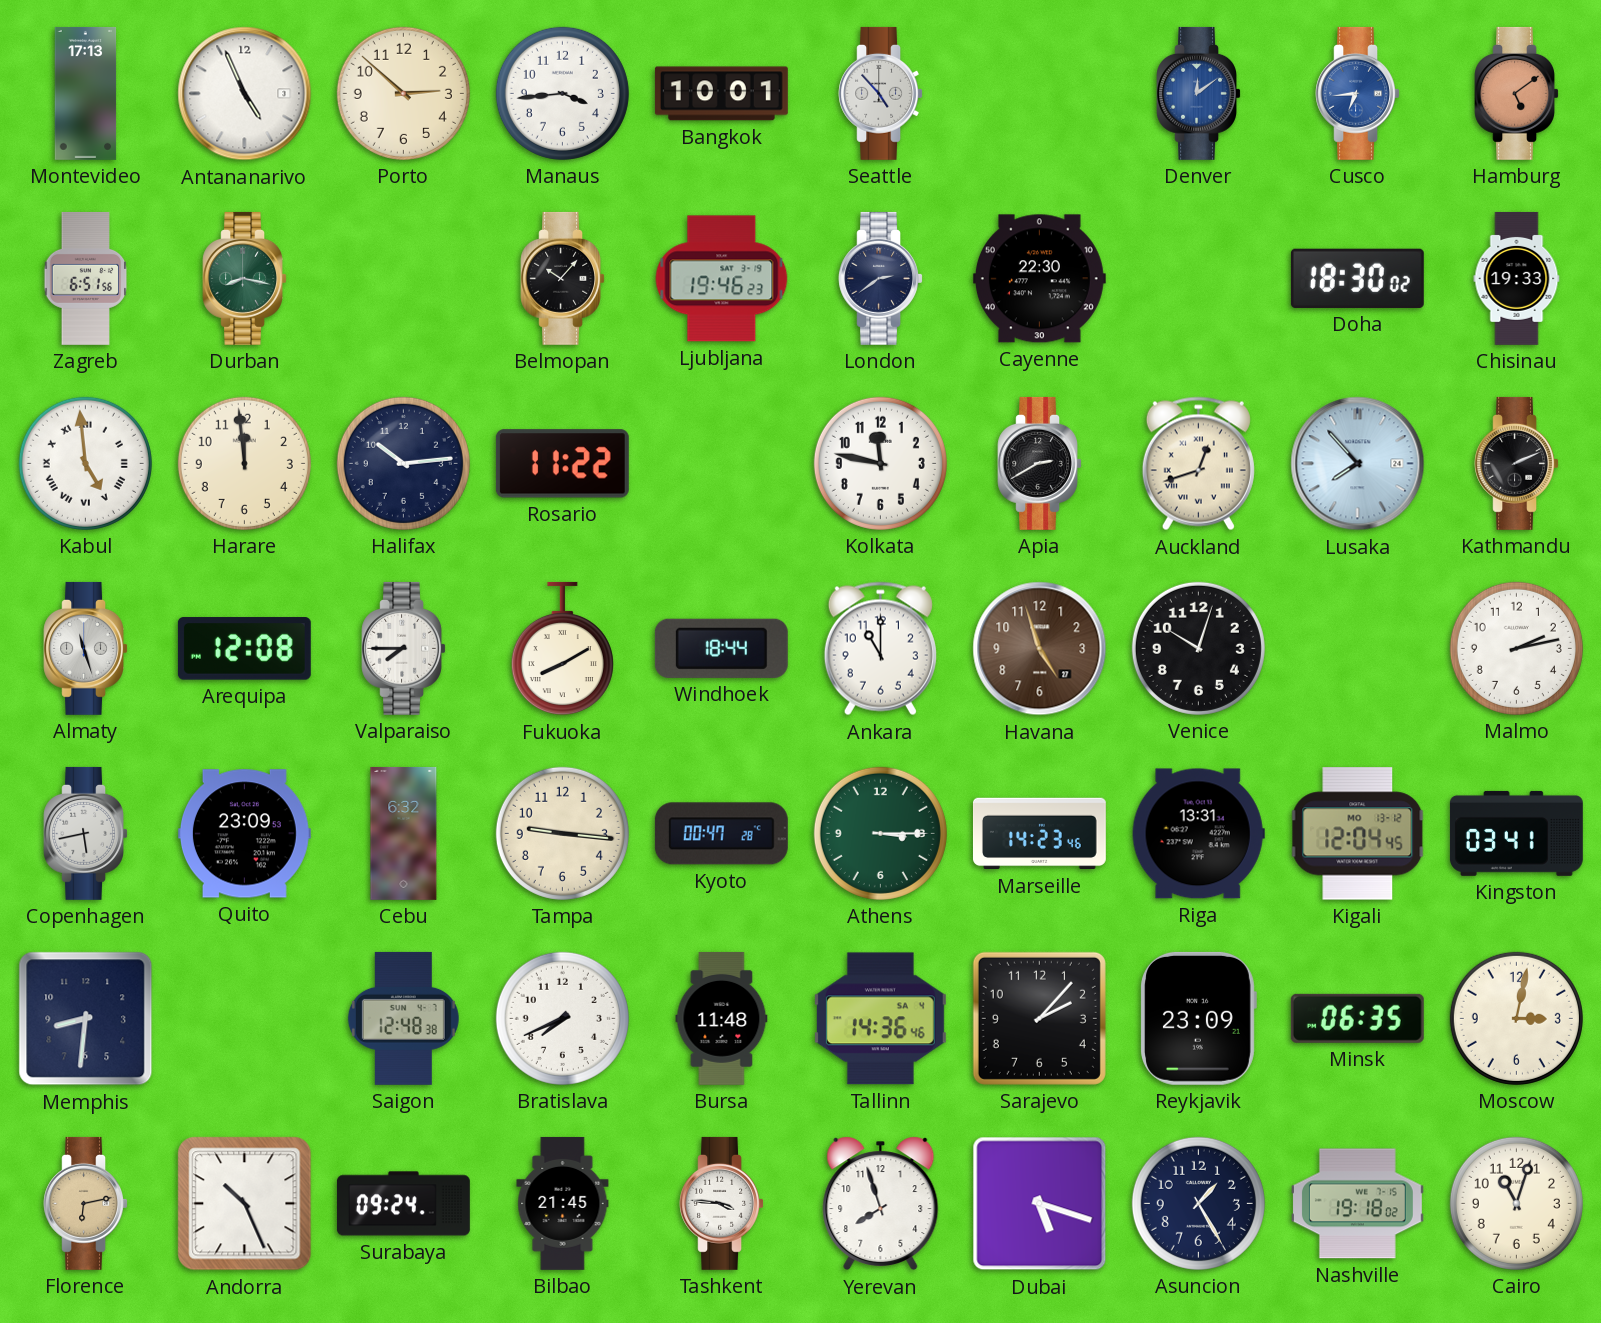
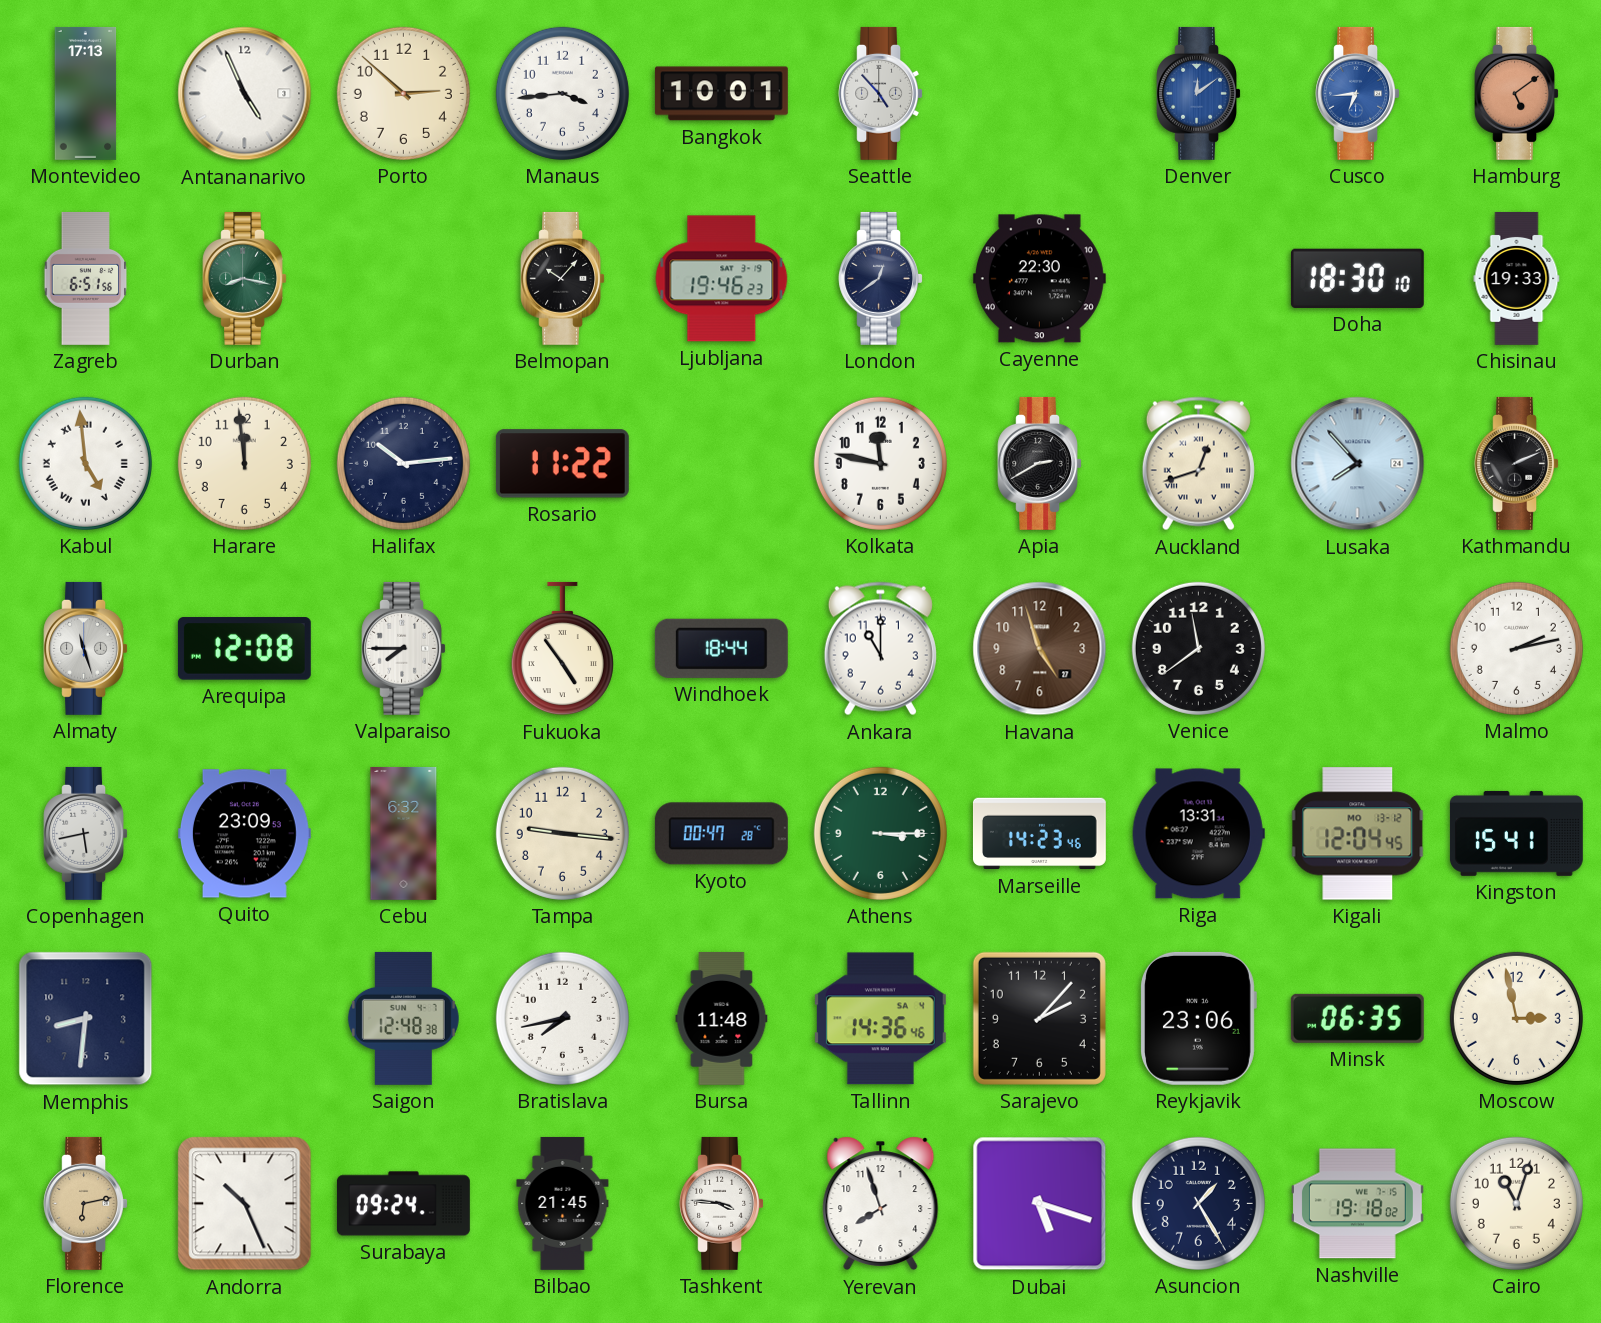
London: 2:39 -> 12:39
Doha: 18:30:02 -> 18:30:10
Fukuoka: 8:10 -> 4:54
Venice: 10:03 -> 11:39
Kingston: 03:41 -> 15:41
Bratislava: 7:41 -> 7:43
Reykjavik: 23:09 -> 23:06
Moscow: 3:02 -> 2:58
